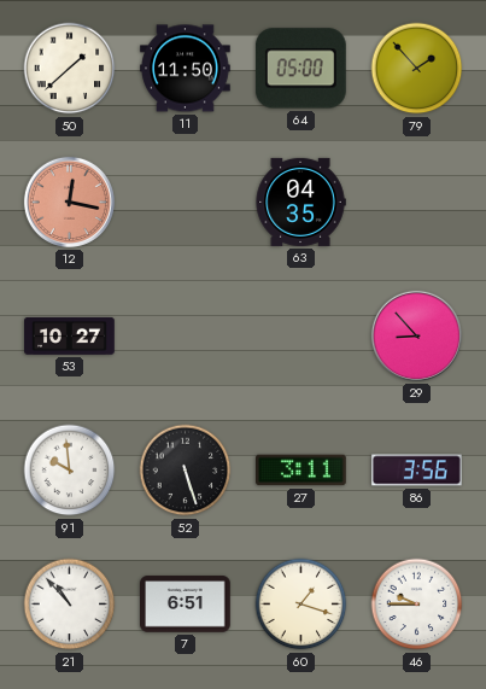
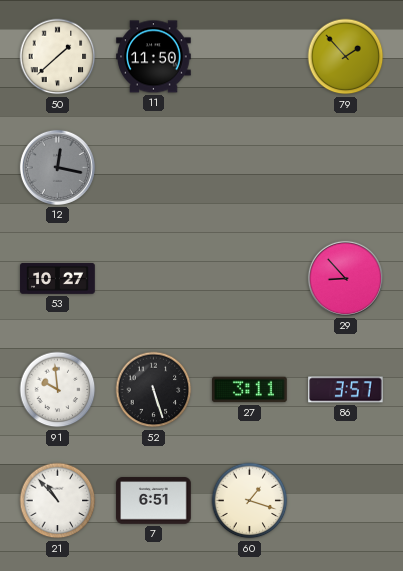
64: 05:00 -> none
12 dial: salmon -> grey
63: 04:35 -> none
86: 3:56 -> 3:57
46: 9:45 -> none
